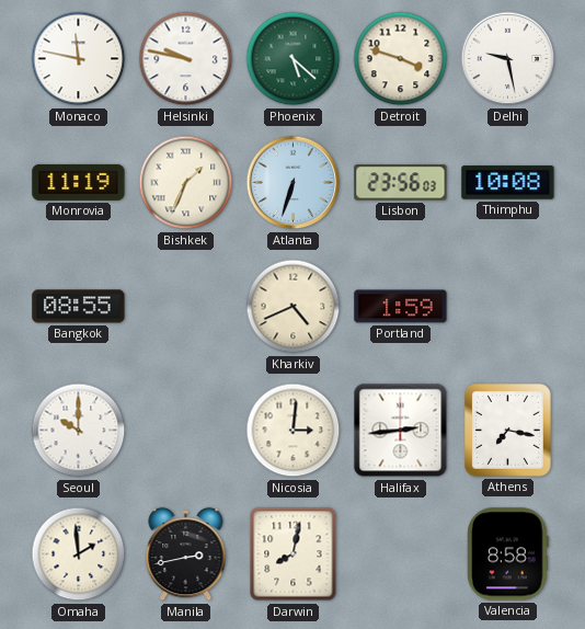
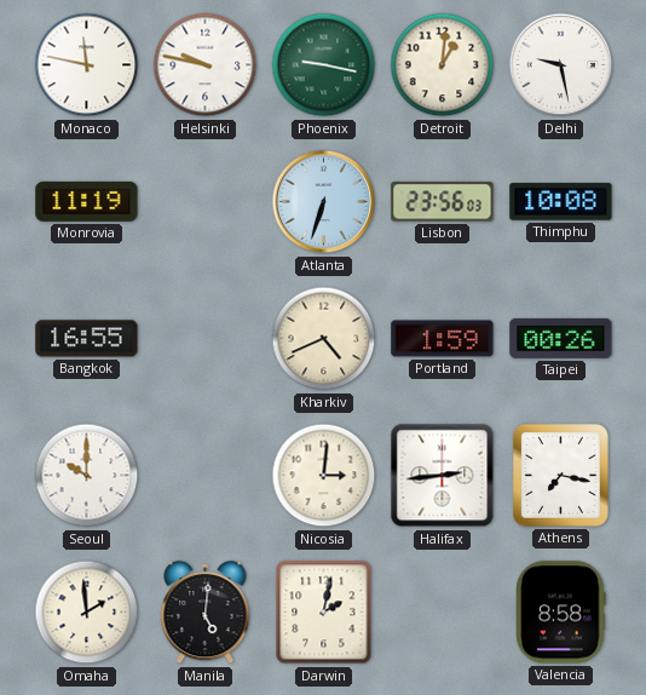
Phoenix: 5:22 -> 9:17
Detroit: 3:48 -> 1:01
Bishkek: 1:34 -> none
Bangkok: 08:55 -> 16:55
Taipei: none -> 00:26
Manila: 2:43 -> 5:01
Darwin: 8:02 -> 2:02
